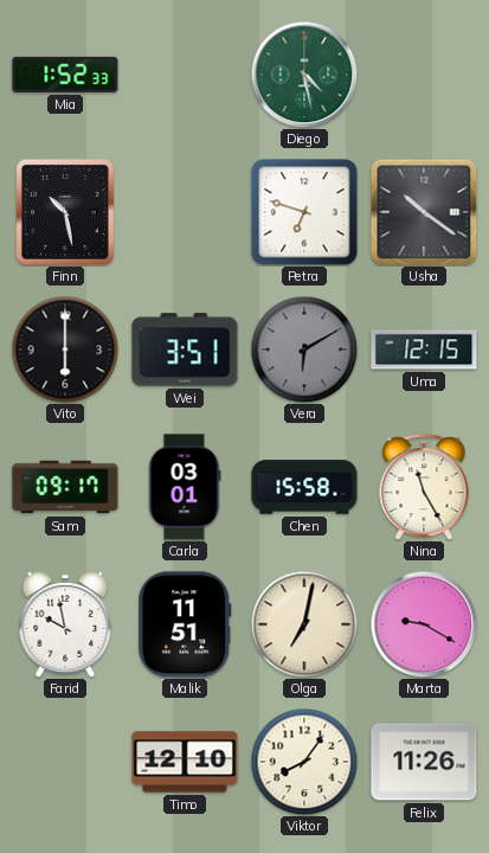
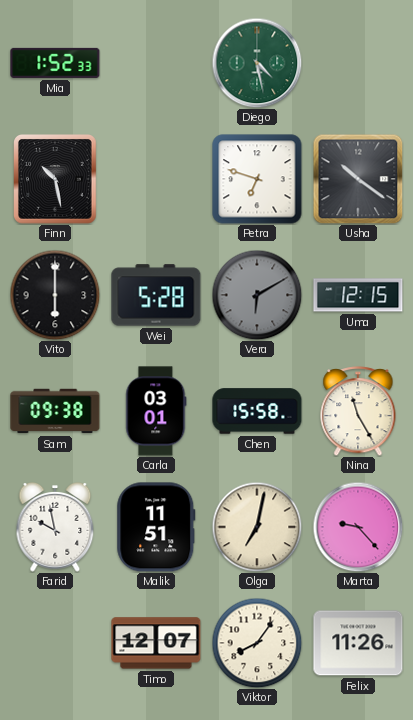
Wei: 3:51 -> 5:28
Sam: 09:17 -> 09:38
Marta: 9:20 -> 9:23
Timo: 12:10 -> 12:07
